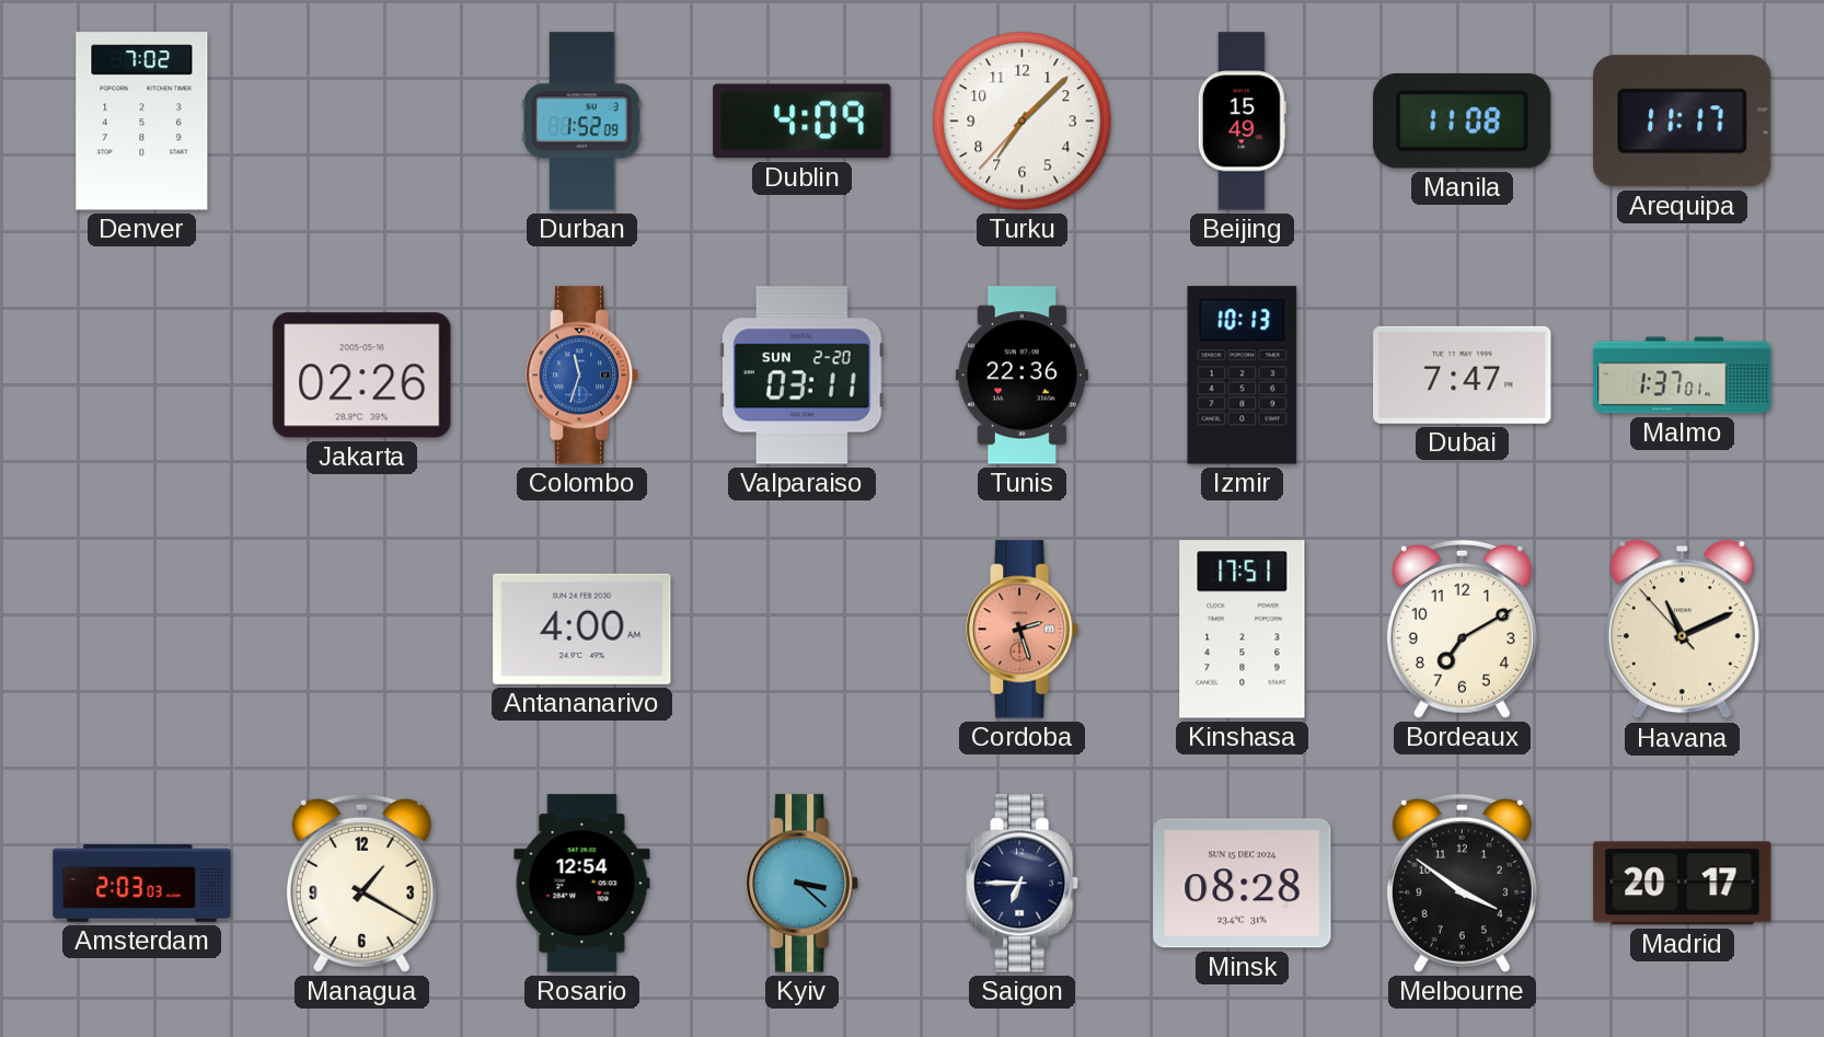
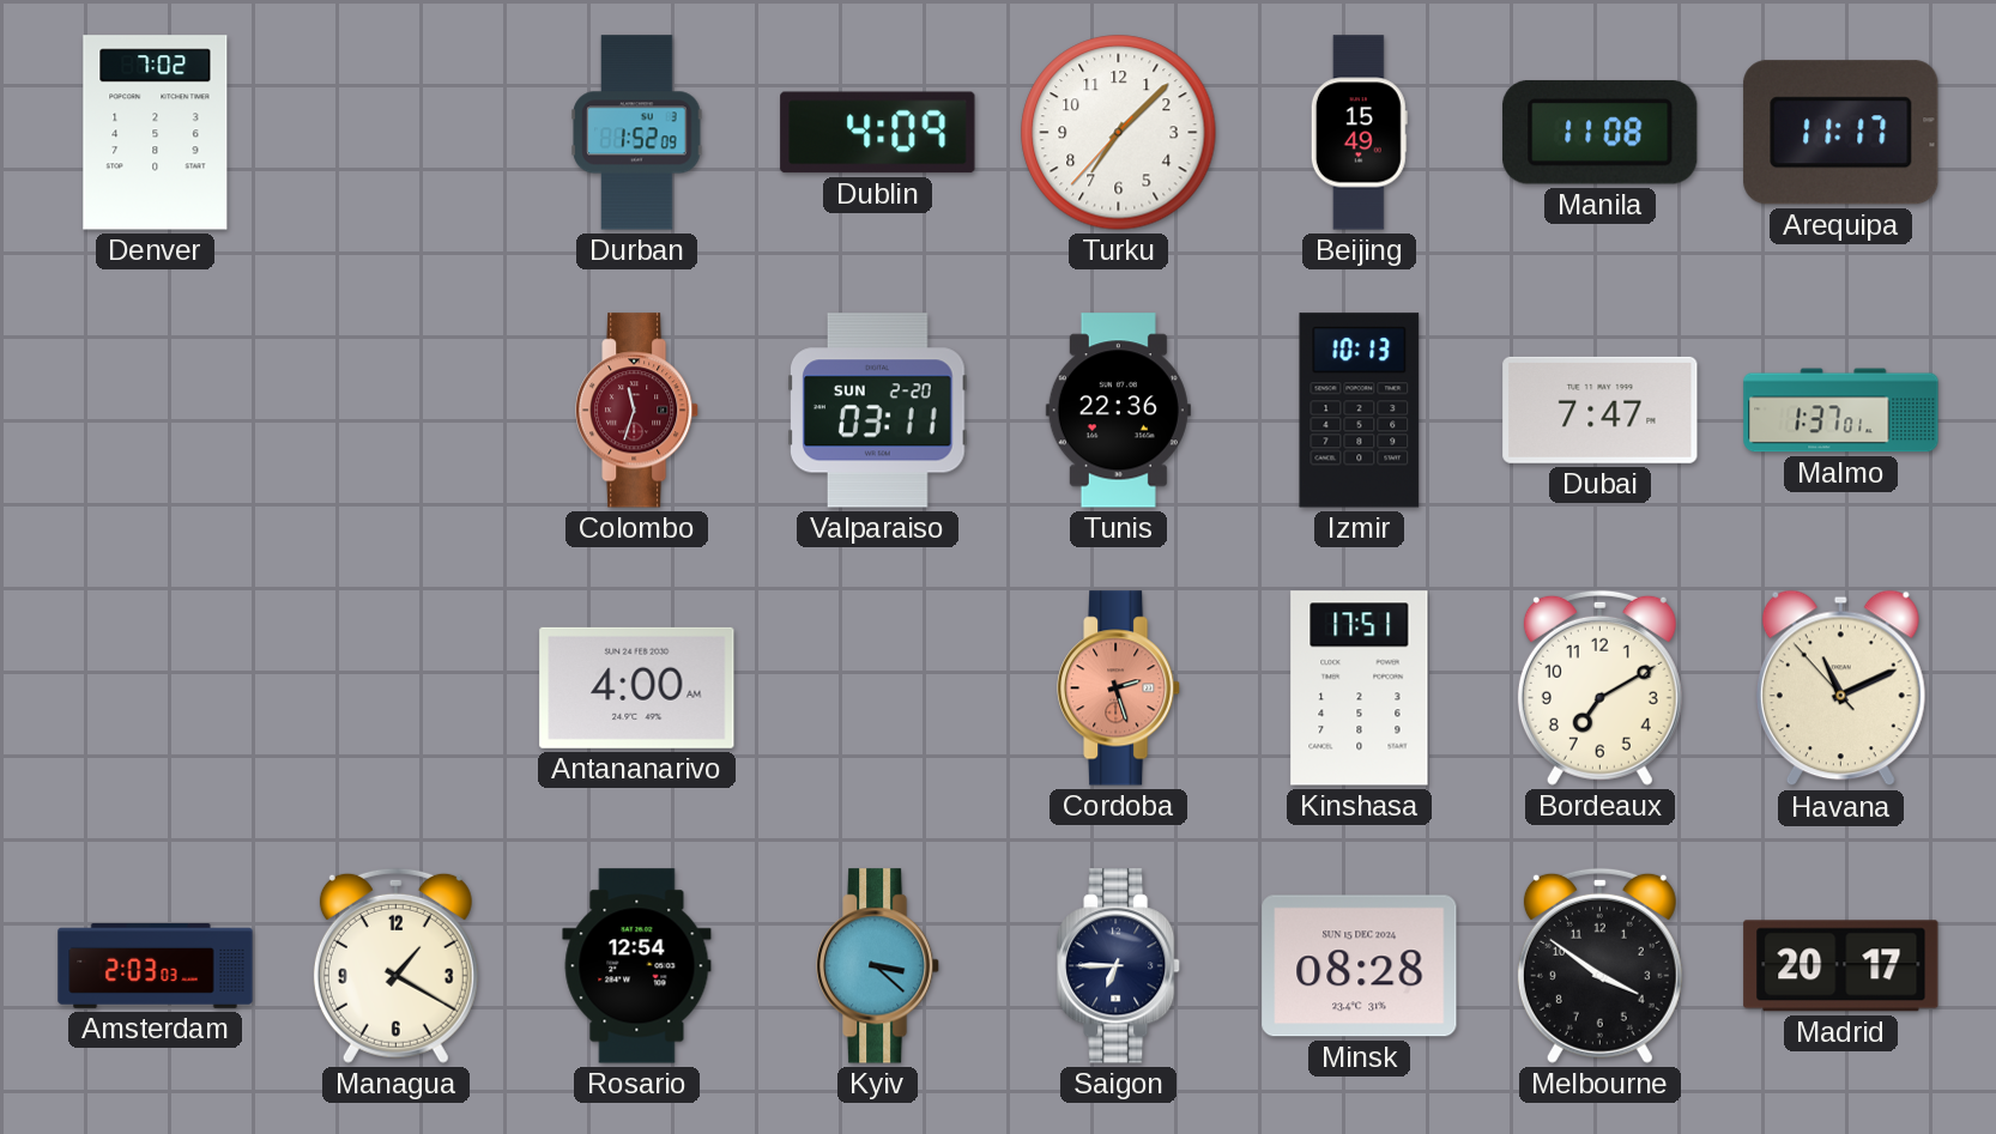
Jakarta: 02:26 -> none
Colombo dial: blue -> burgundy
